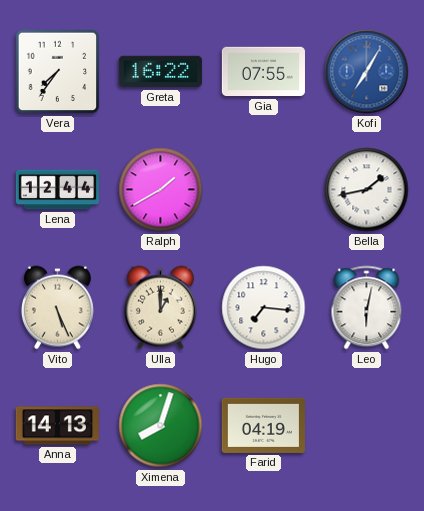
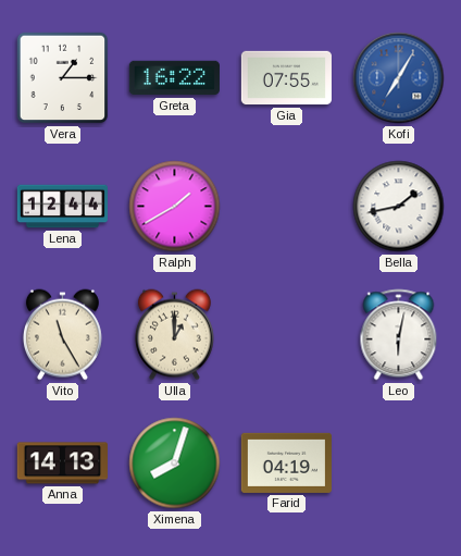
Vera: 7:36 -> 1:15
Vito: 5:26 -> 11:25
Hugo: 7:16 -> none
